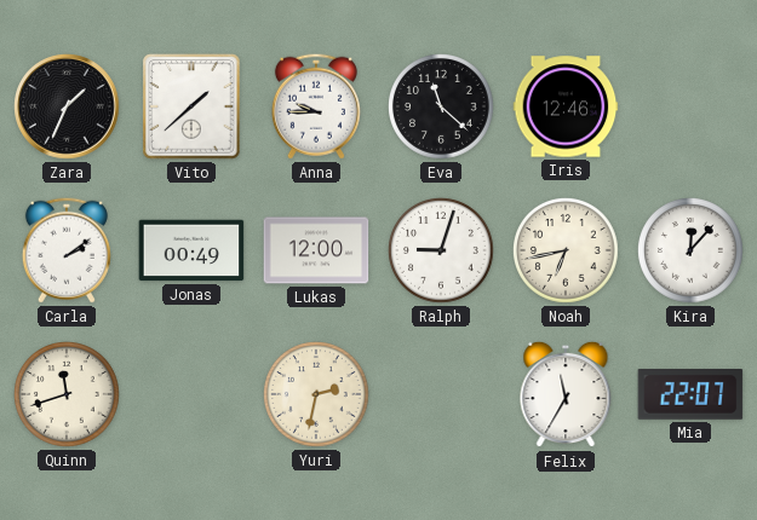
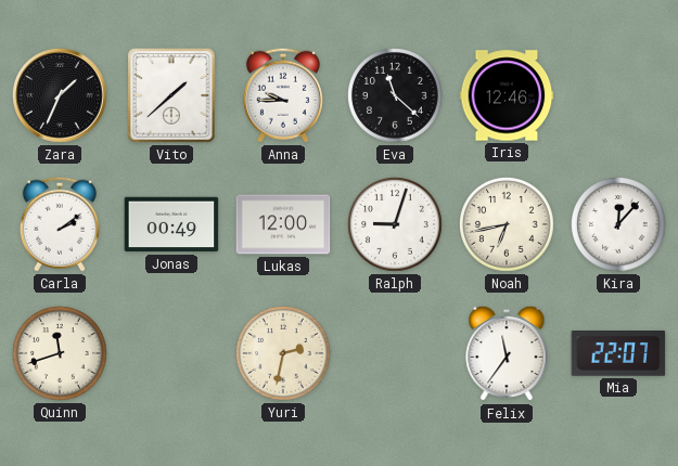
Felix: 11:35 -> 11:36
